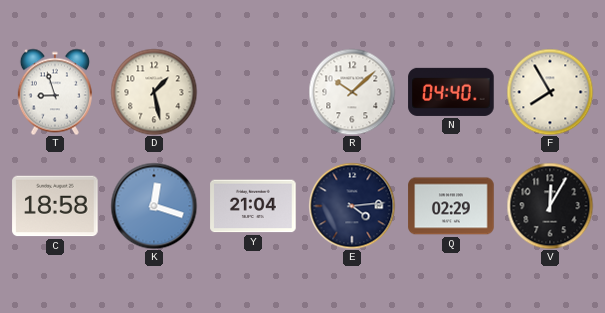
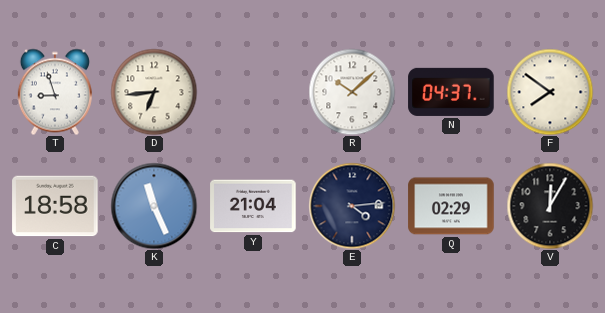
D: 1:28 -> 6:44
N: 04:40 -> 04:37
F: 7:55 -> 7:51
K: 12:18 -> 11:26
